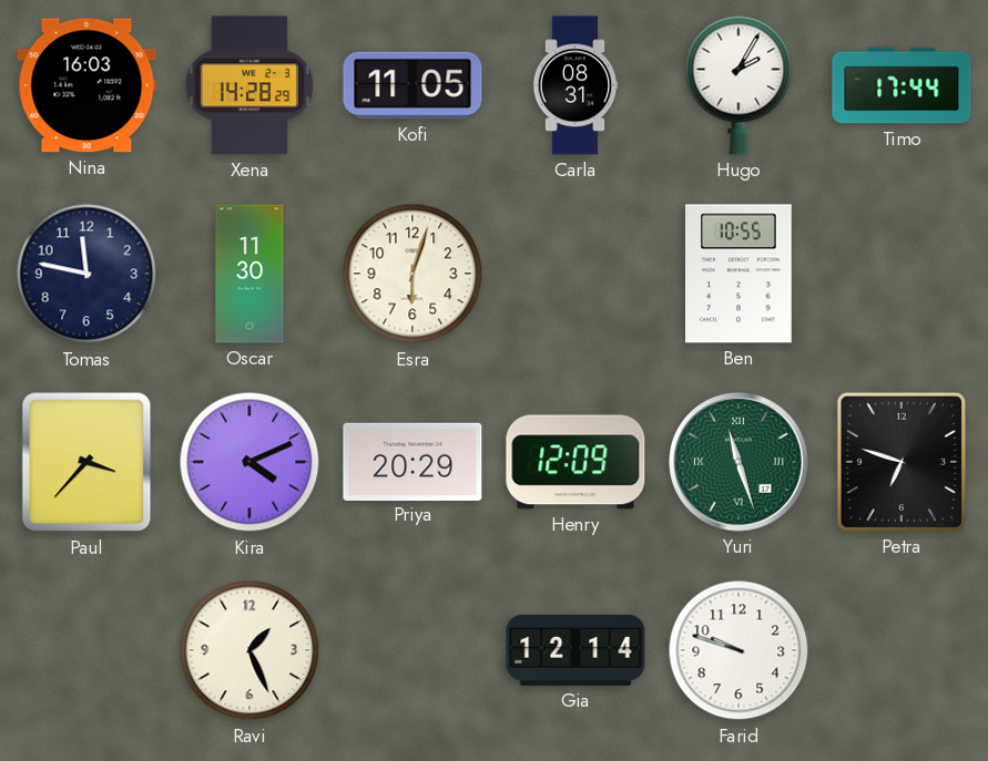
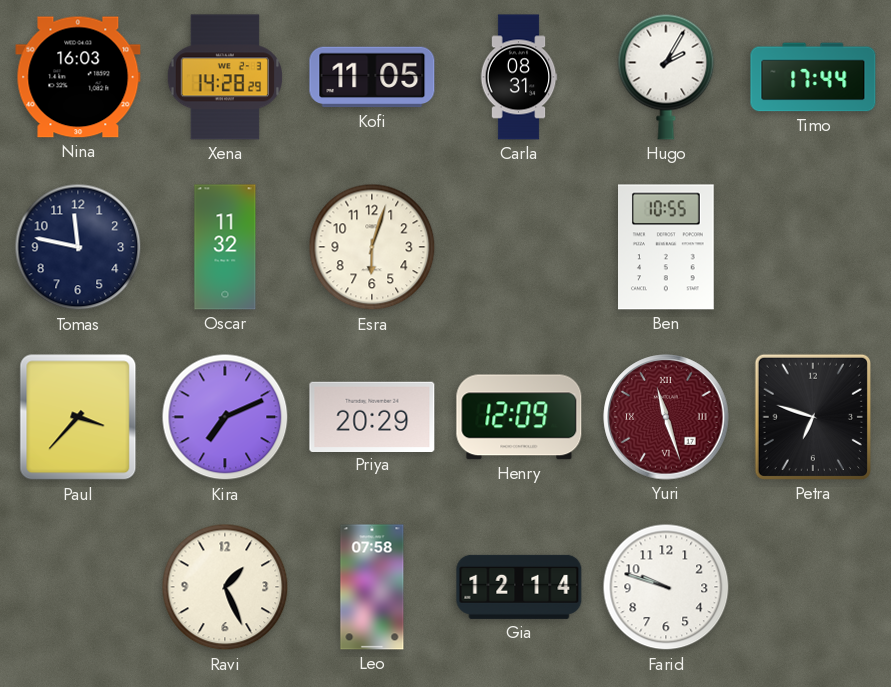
Oscar: 11:30 -> 11:32
Kira: 4:11 -> 7:11
Yuri dial: green -> burgundy
Leo: none -> 07:58
